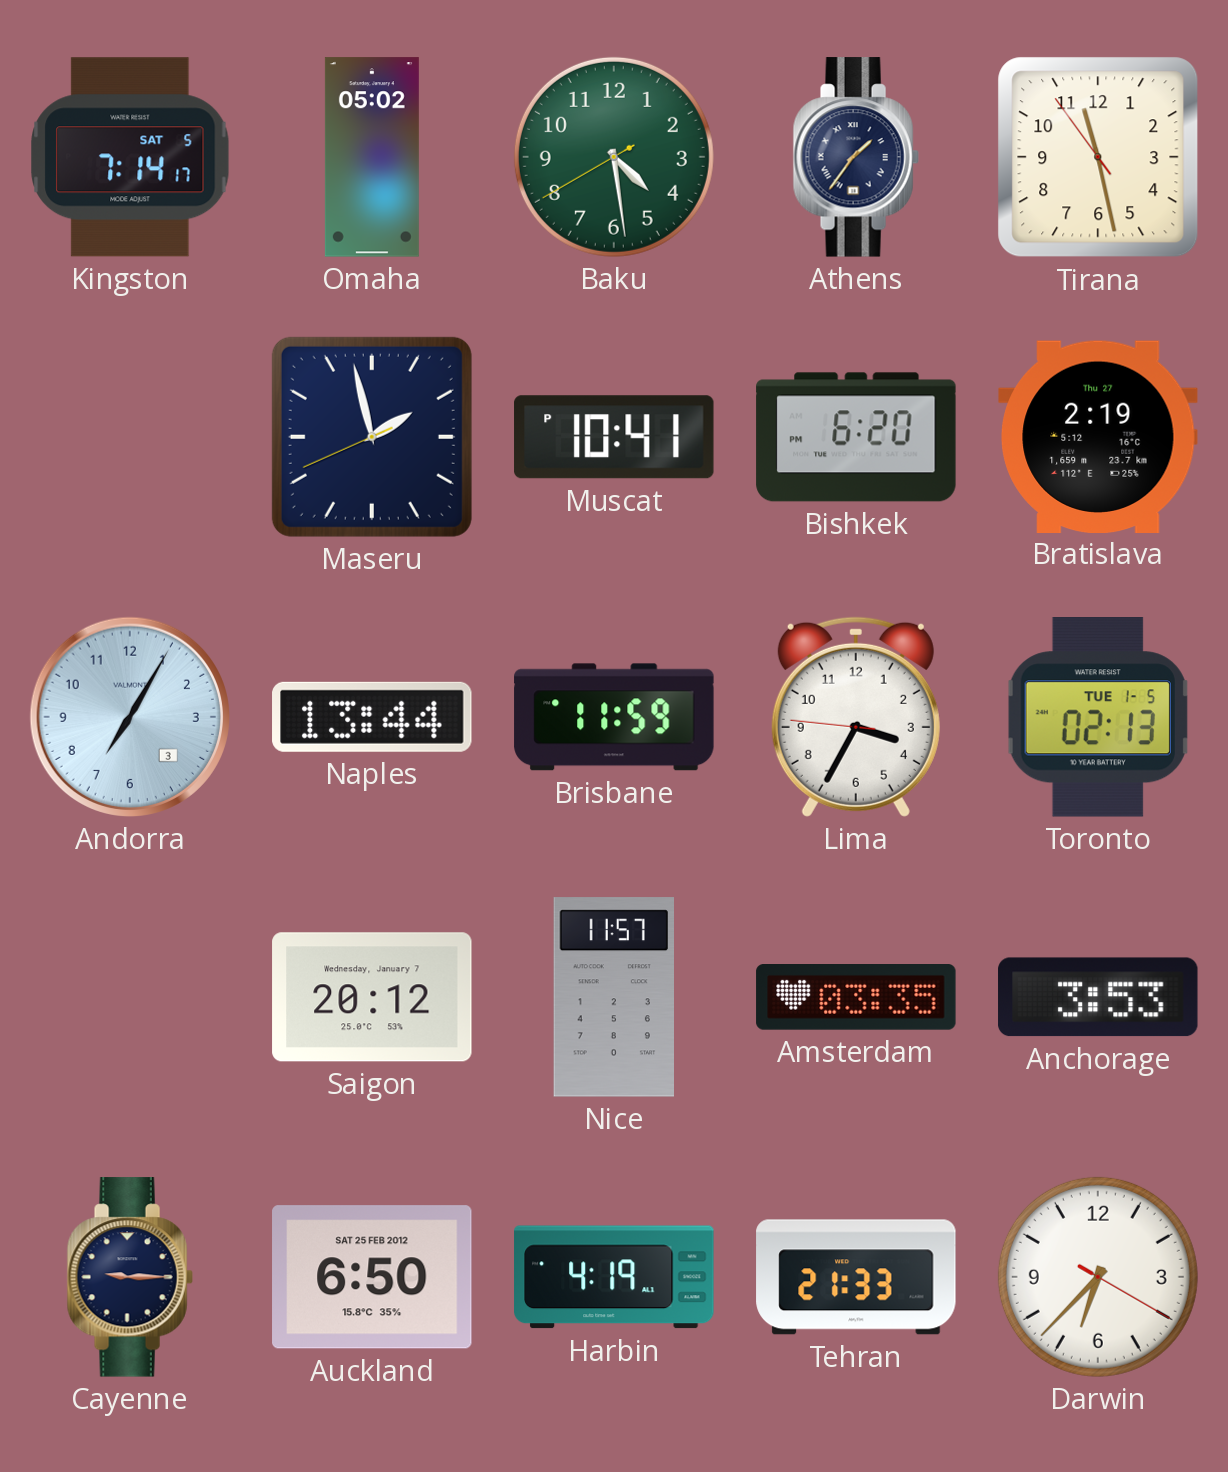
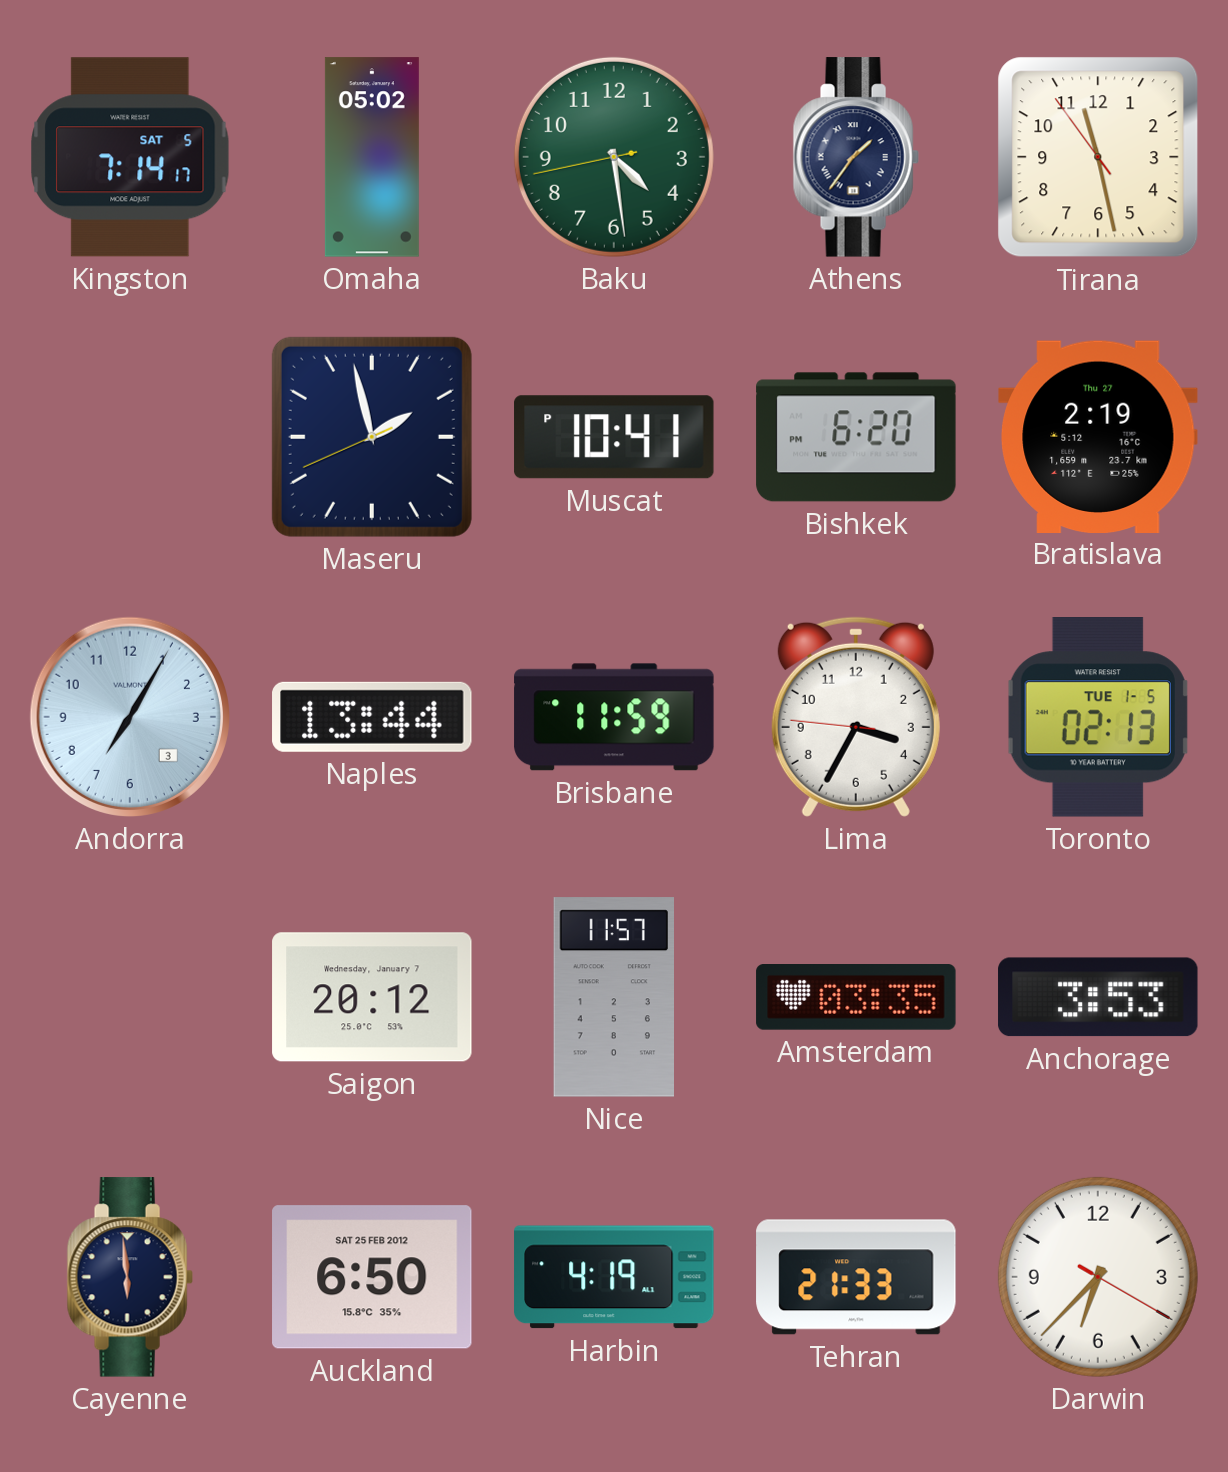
Baku: 4:28:40 -> 4:28:43
Cayenne: 9:15 -> 5:59
